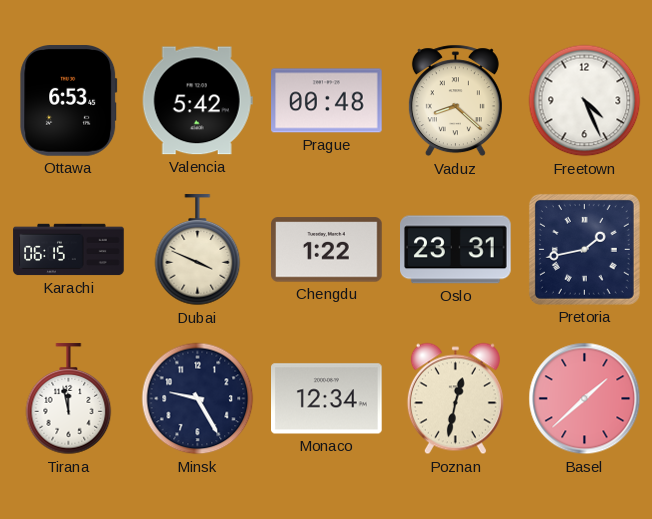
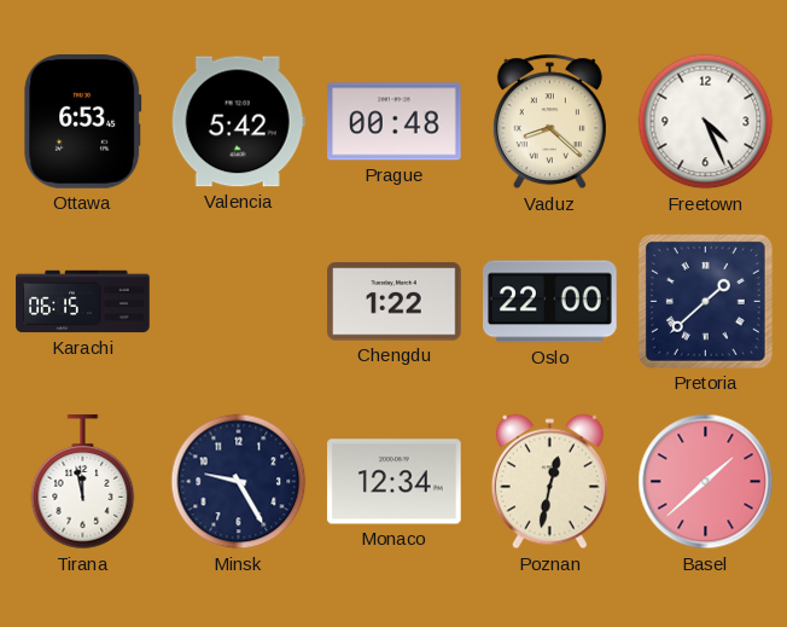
Dubai: 3:49 -> none
Oslo: 23:31 -> 22:00
Pretoria: 1:43 -> 1:38
